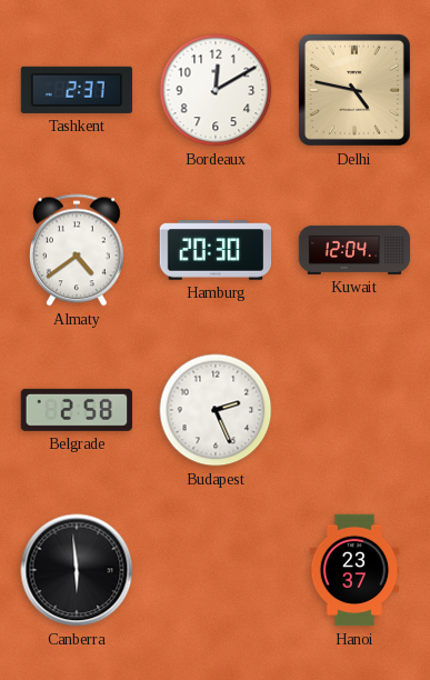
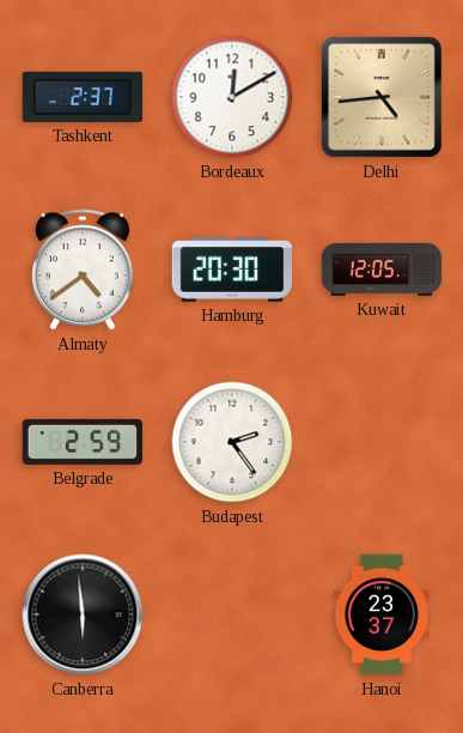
Delhi: 4:47 -> 4:44
Kuwait: 12:04 -> 12:05
Belgrade: 2:58 -> 2:59
Budapest: 2:26 -> 2:24
